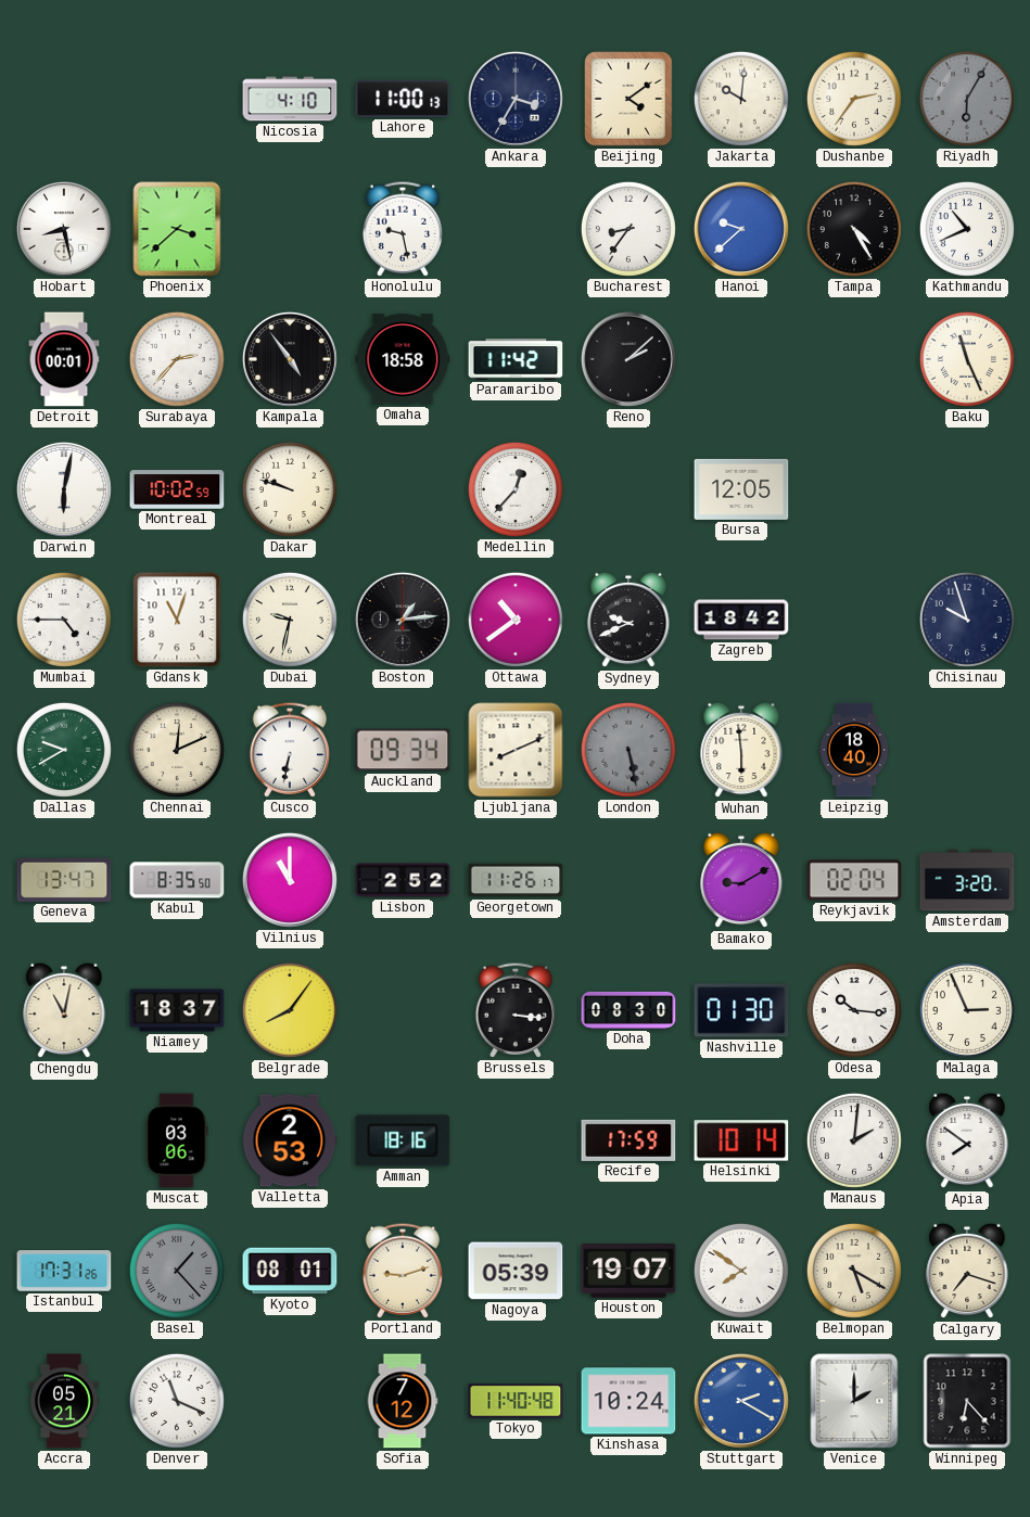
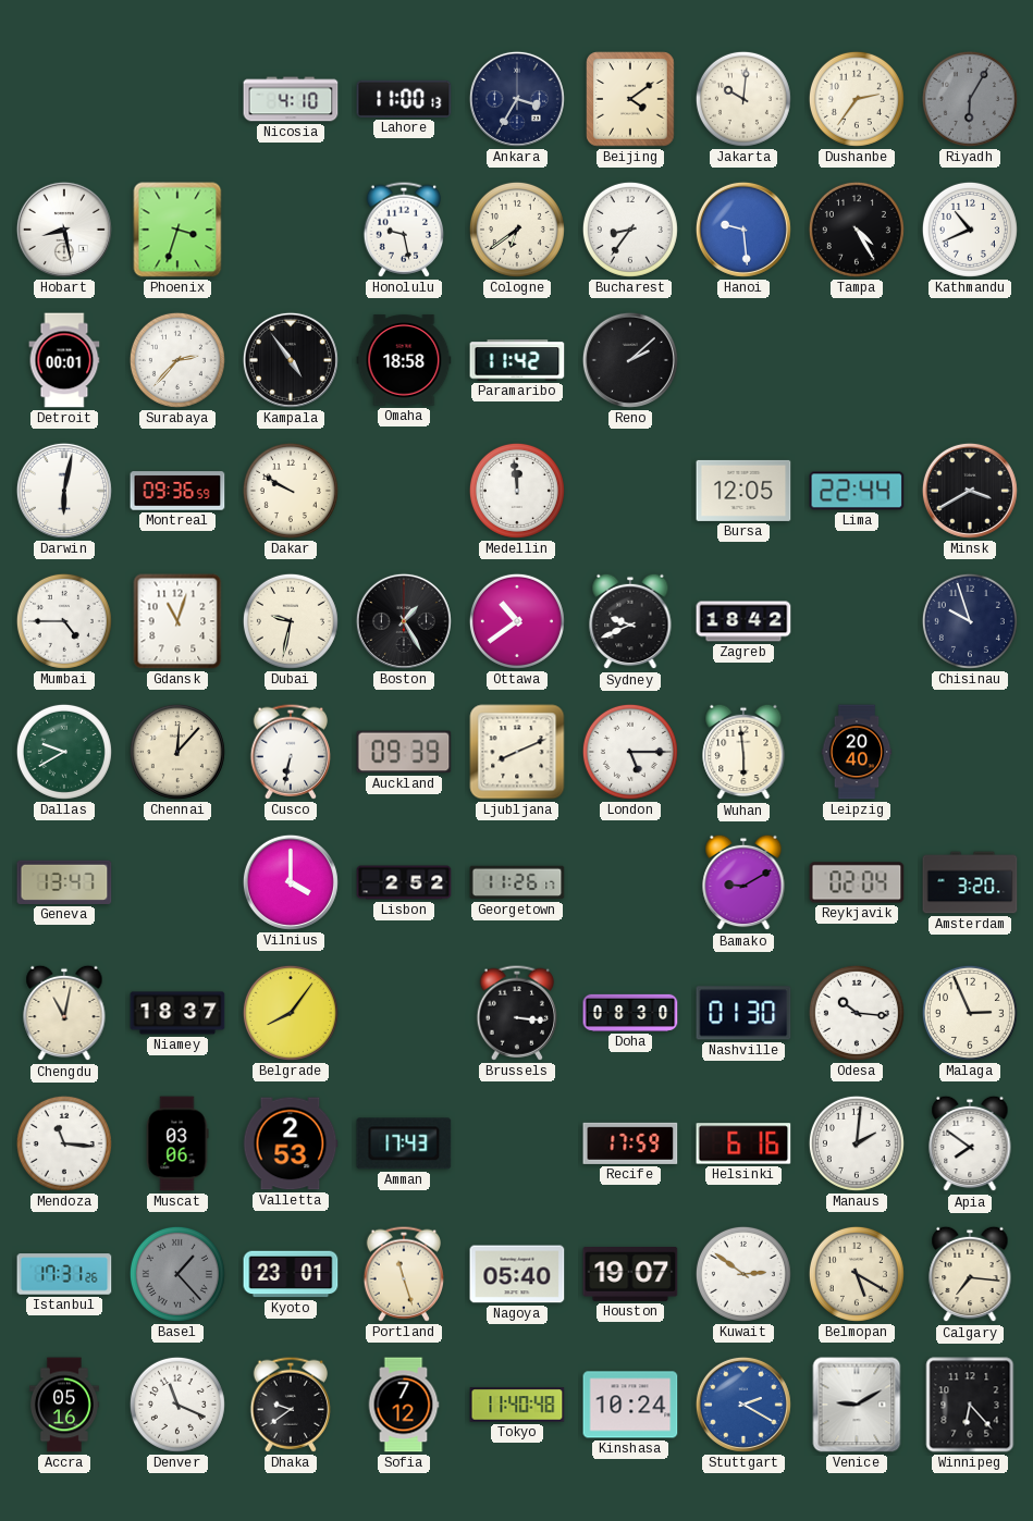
Phoenix: 3:38 -> 3:33
Cologne: none -> 6:39
Hanoi: 9:38 -> 9:29
Baku: 11:26 -> none
Montreal: 10:02 -> 09:36
Dakar: 9:48 -> 9:50
Medellin: 12:37 -> 11:59
Lima: none -> 22:44
Minsk: none -> 3:40
Boston: 1:14 -> 1:25
Chennai: 12:11 -> 12:07
Auckland: 09:34 -> 09:39
London: 5:28 -> 5:15
London dial: grey -> white
Leipzig: 18:40 -> 20:40
Kabul: 8:35 -> none
Vilnius: 11:00 -> 4:00
Mendoza: none -> 11:16
Amman: 18:16 -> 17:43
Helsinki: 10:14 -> 6:16
Kyoto: 08:01 -> 23:01
Portland: 9:12 -> 11:27
Nagoya: 05:39 -> 05:40
Kuwait: 7:51 -> 2:51
Calgary: 7:18 -> 7:16
Accra: 05:21 -> 05:16
Dhaka: none -> 9:39
Venice: 2:00 -> 9:10
